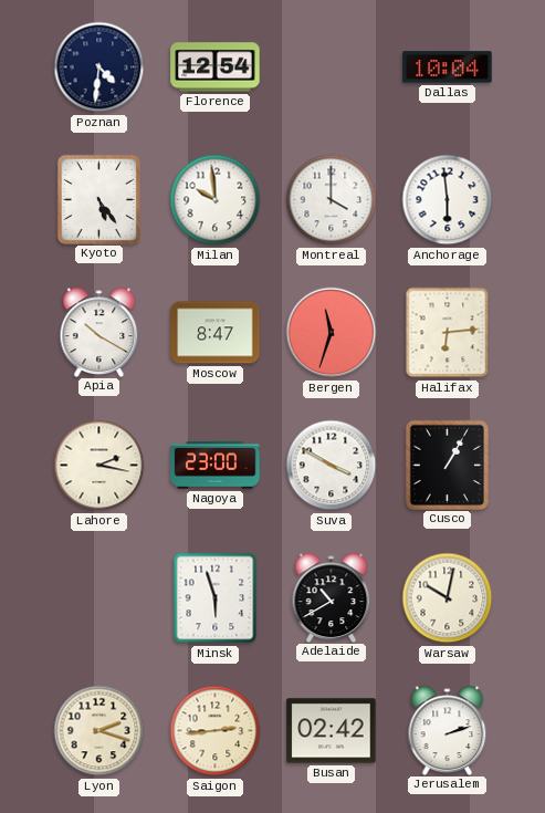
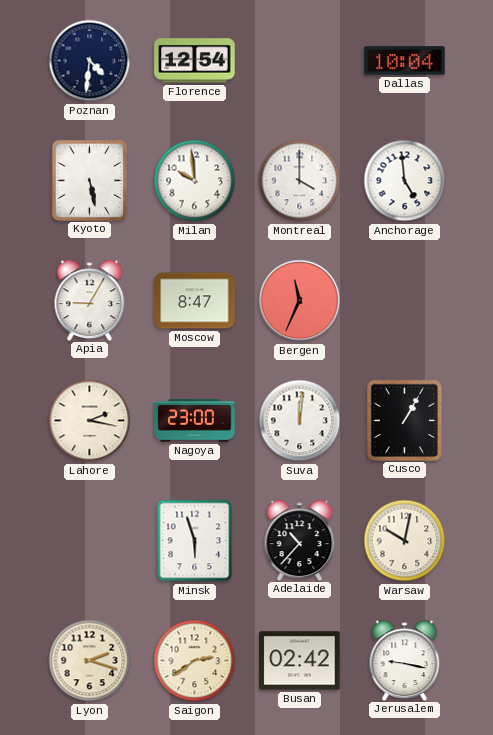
Kyoto: 5:24 -> 5:28
Anchorage: 5:59 -> 4:59
Apia: 10:20 -> 9:05
Bergen: 11:33 -> 11:34
Halifax: 6:14 -> none
Suva: 3:50 -> 12:01
Adelaide: 10:40 -> 10:37
Saigon: 2:44 -> 2:39
Jerusalem: 2:12 -> 9:17
